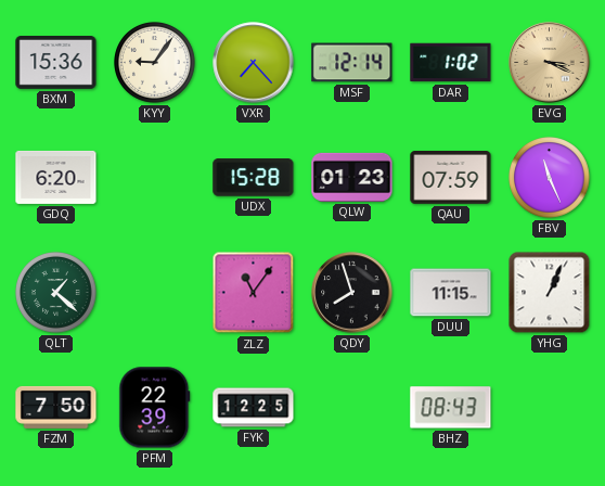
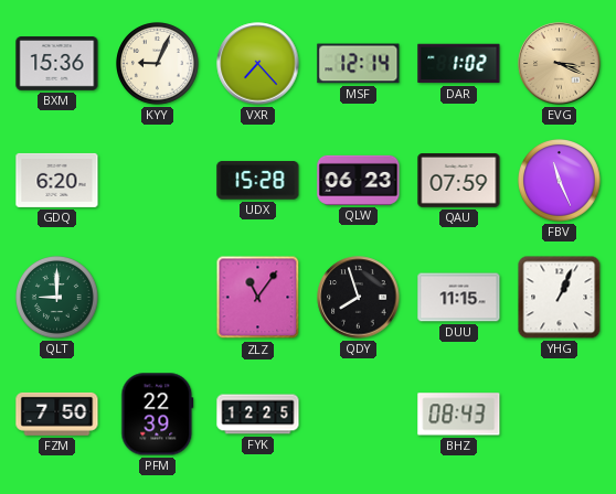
KYY: 9:06 -> 9:04
QLW: 01:23 -> 06:23
QLT: 1:22 -> 9:00
